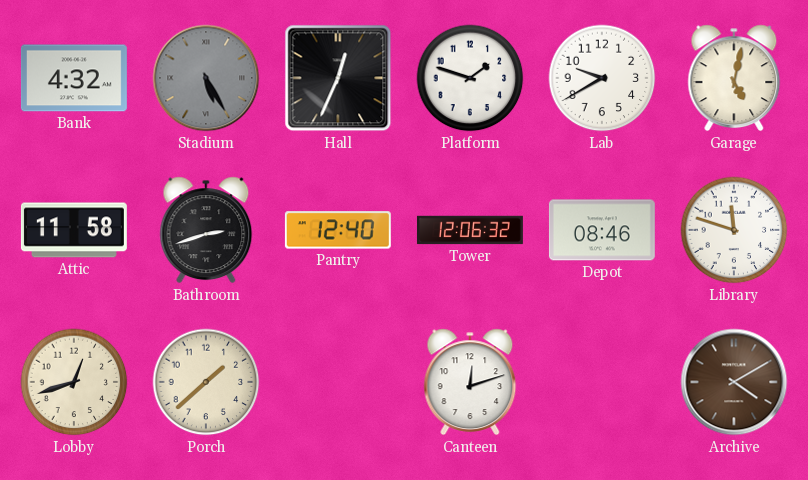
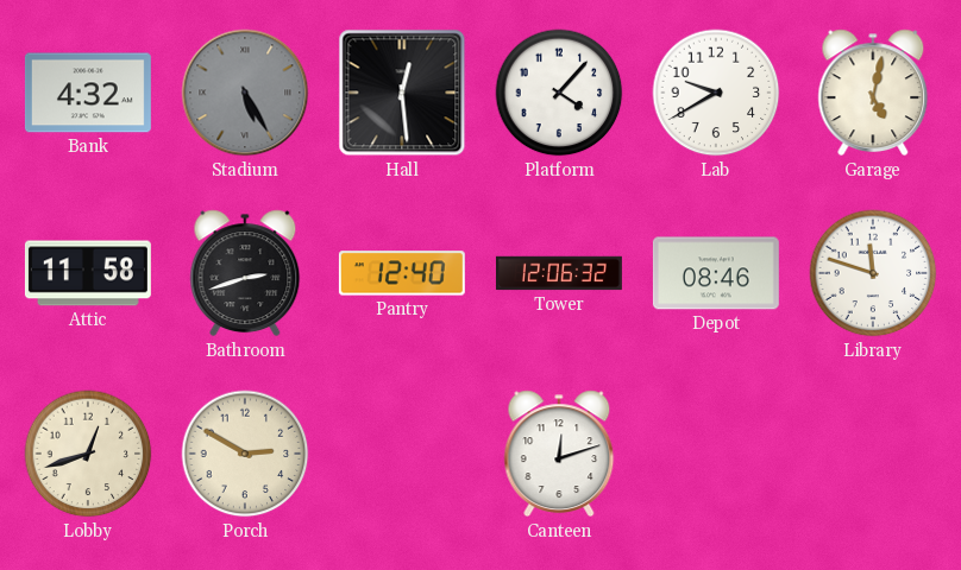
Hall: 12:34 -> 12:29
Platform: 1:48 -> 4:07
Porch: 1:38 -> 2:50
Archive: 4:10 -> none
